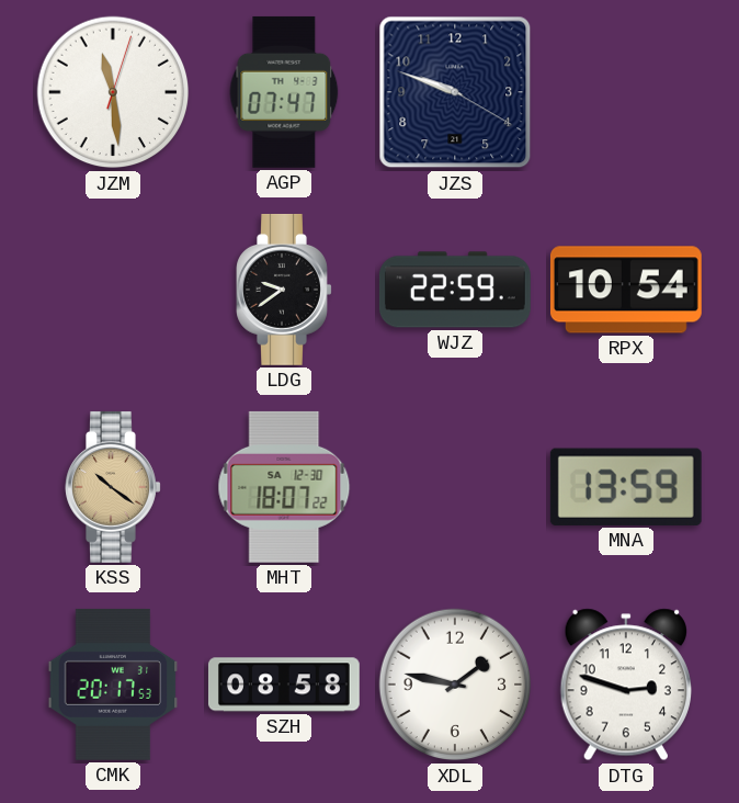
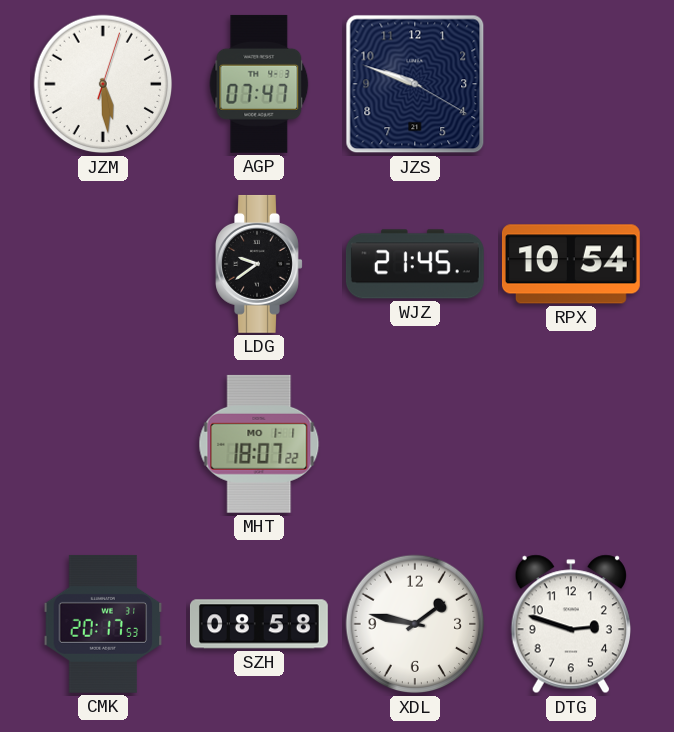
JZM: 11:29 -> 5:29
WJZ: 22:59 -> 21:45
KSS: 10:21 -> none
MHT date: SA 12-30 -> MO 1-1
MNA: 13:59 -> none
